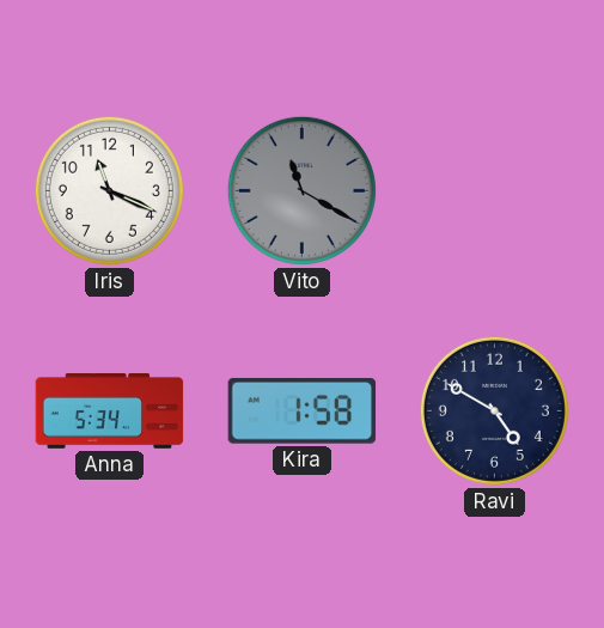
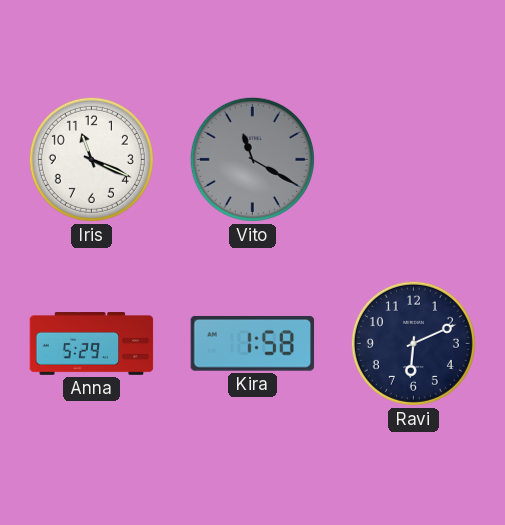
Anna: 5:34 -> 5:29
Ravi: 4:50 -> 6:11
